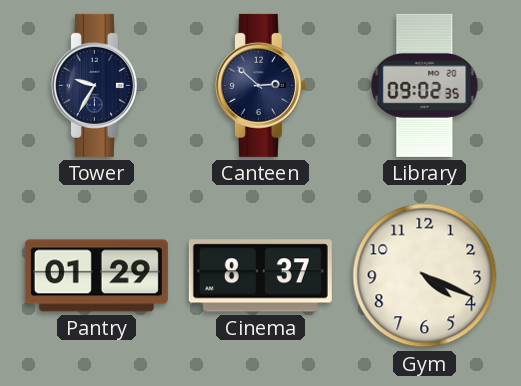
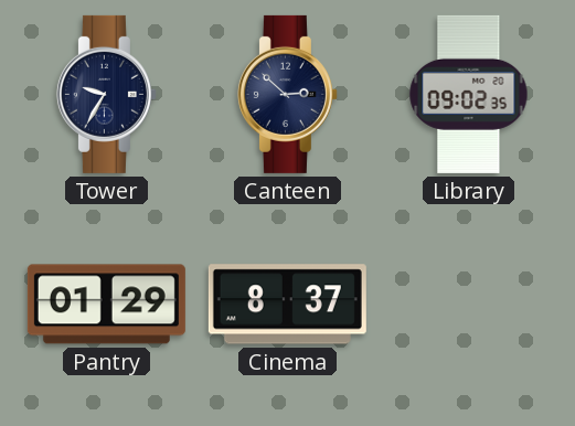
Gym: 4:19 -> none
